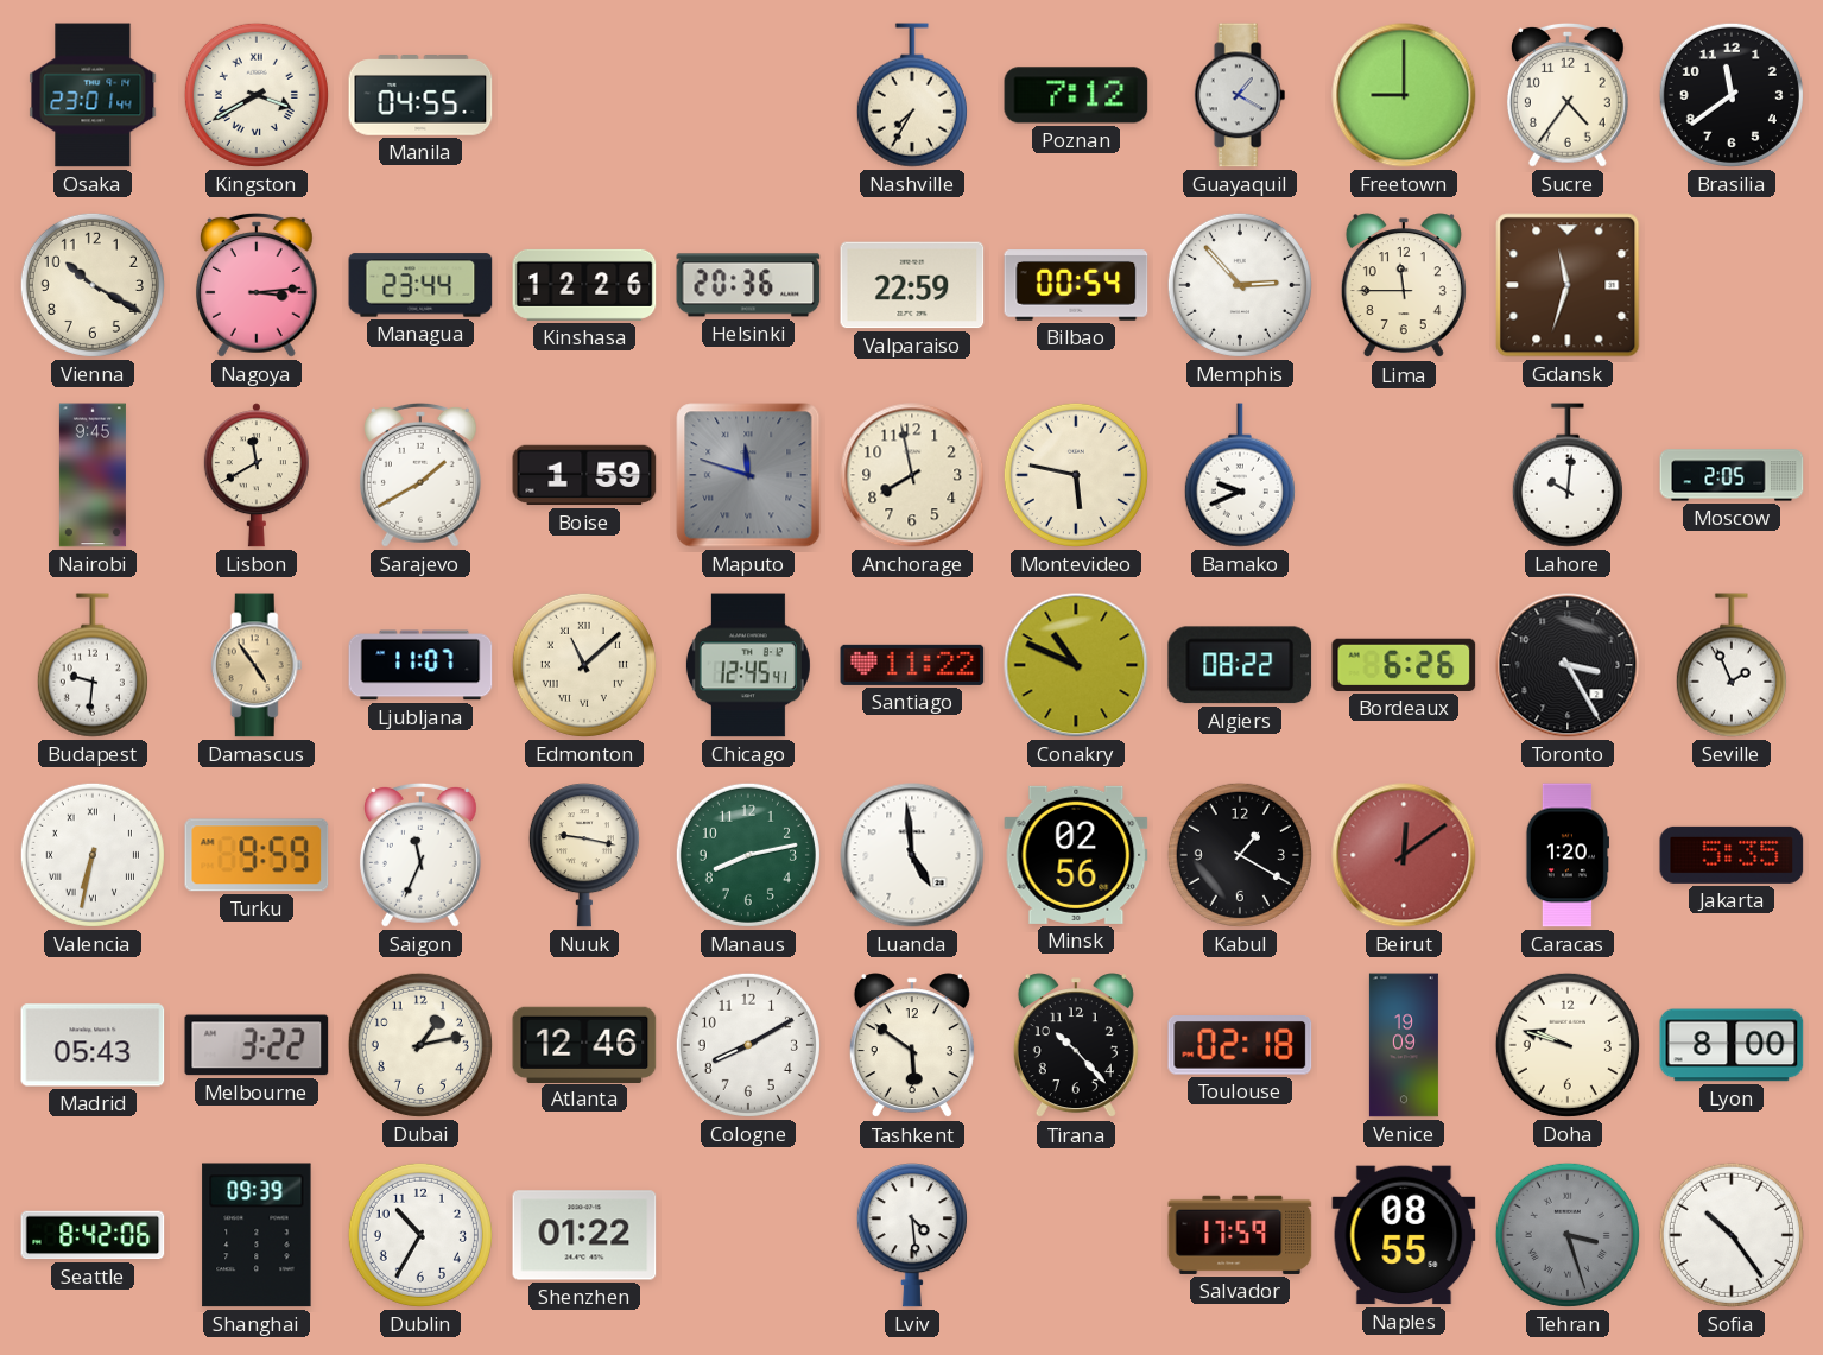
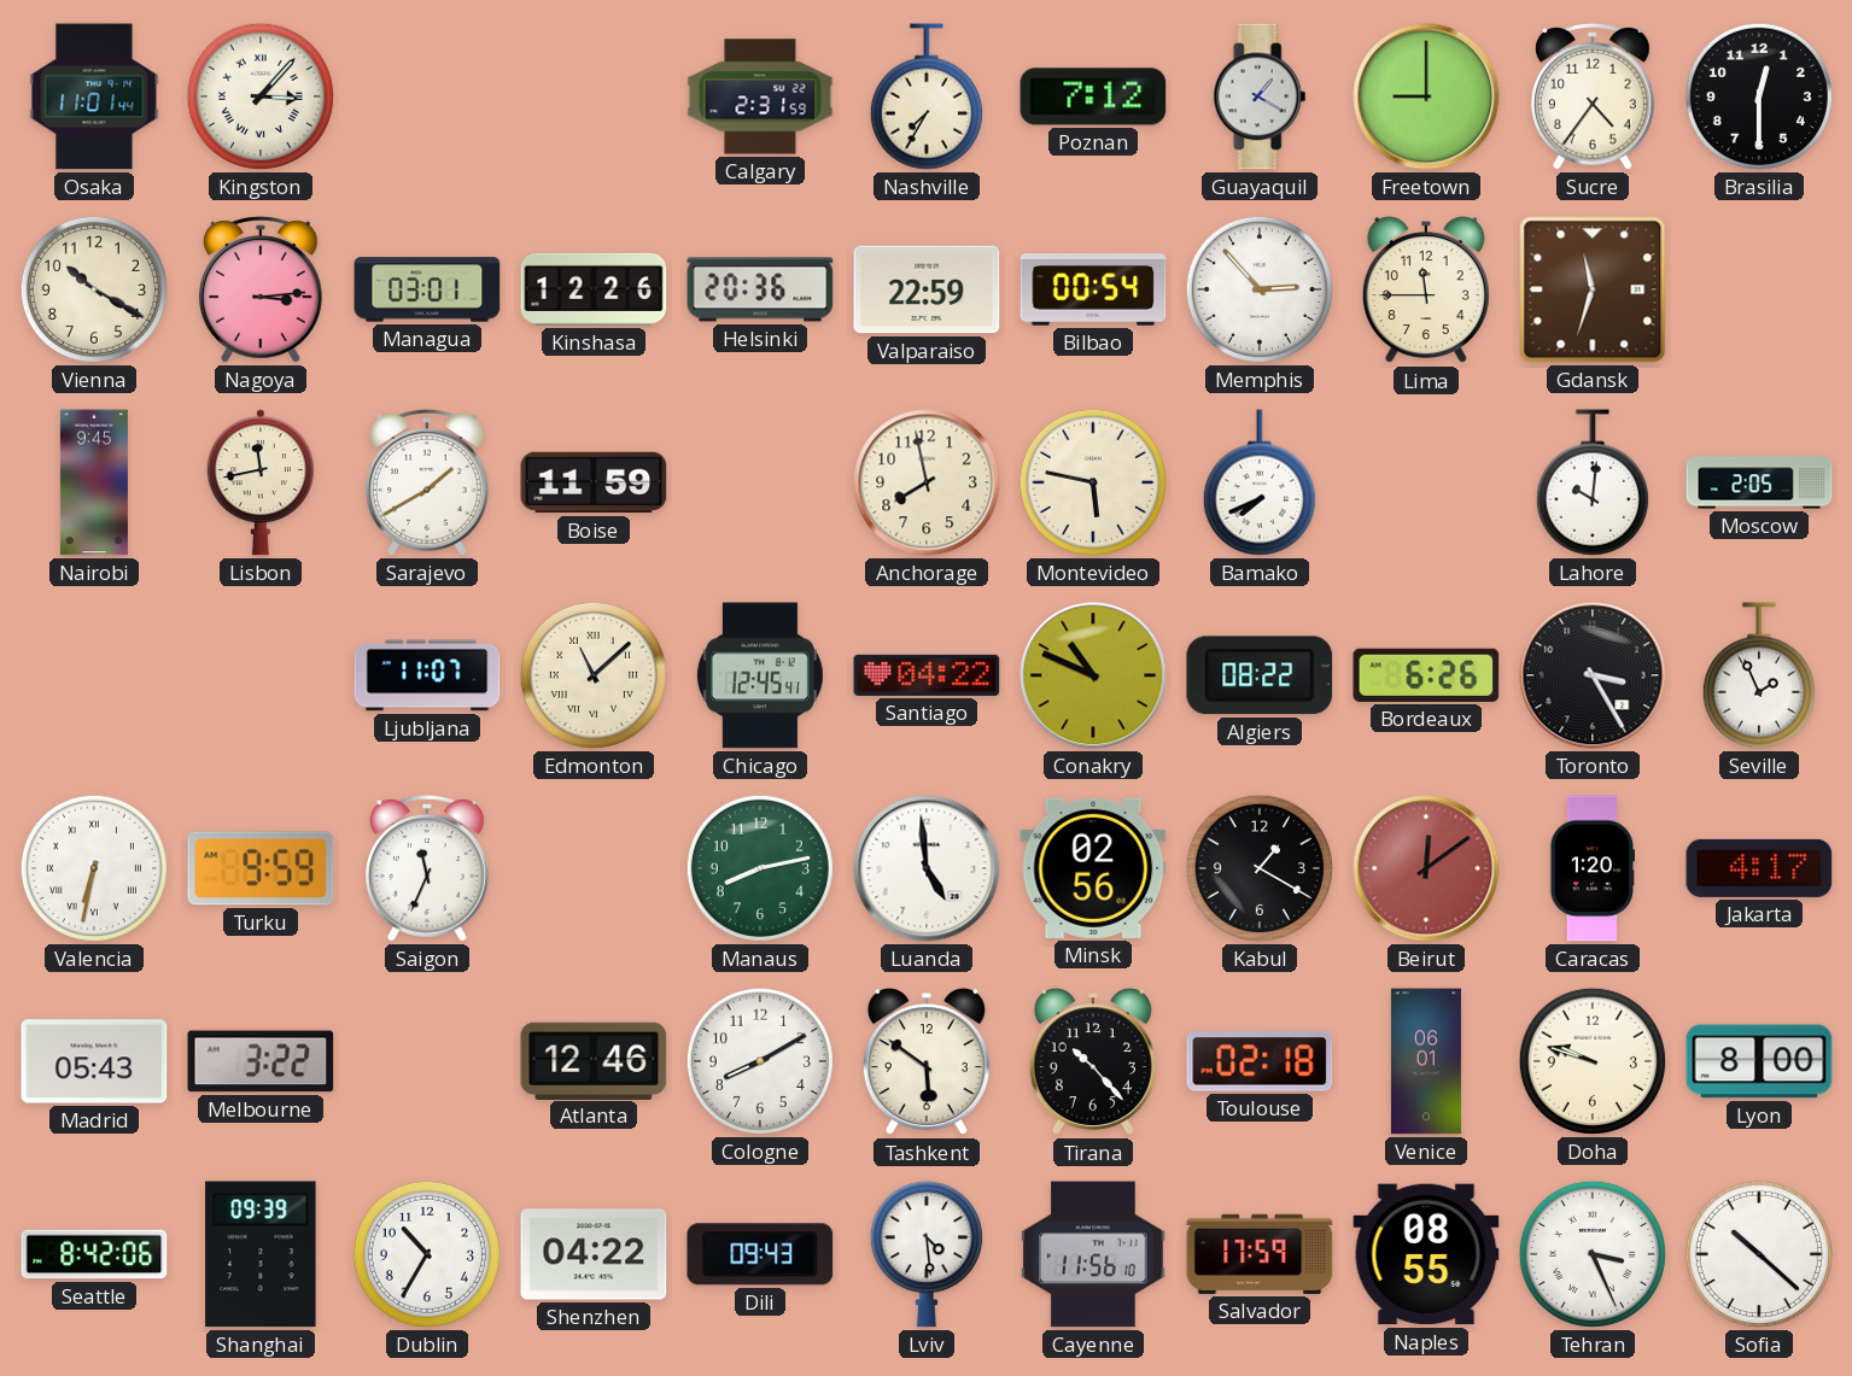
Osaka: 23:01 -> 11:01
Kingston: 3:40 -> 3:07
Manila: 04:55 -> none
Calgary: none -> 2:31
Brasilia: 11:39 -> 12:30
Managua: 23:44 -> 03:01
Lisbon: 11:40 -> 11:43
Boise: 1:59 -> 11:59
Maputo: 11:48 -> none
Bamako: 9:41 -> 7:41
Budapest: 9:31 -> none
Damascus: 4:54 -> none
Santiago: 11:22 -> 04:22
Nuuk: 9:17 -> none
Jakarta: 5:35 -> 4:17
Dubai: 1:13 -> none
Venice: 19:09 -> 06:01
Shenzhen: 01:22 -> 04:22
Dili: none -> 09:43
Cayenne: none -> 11:56
Tehran: 3:27 -> 3:26
Tehran dial: grey -> white
Sofia: 10:24 -> 10:22
